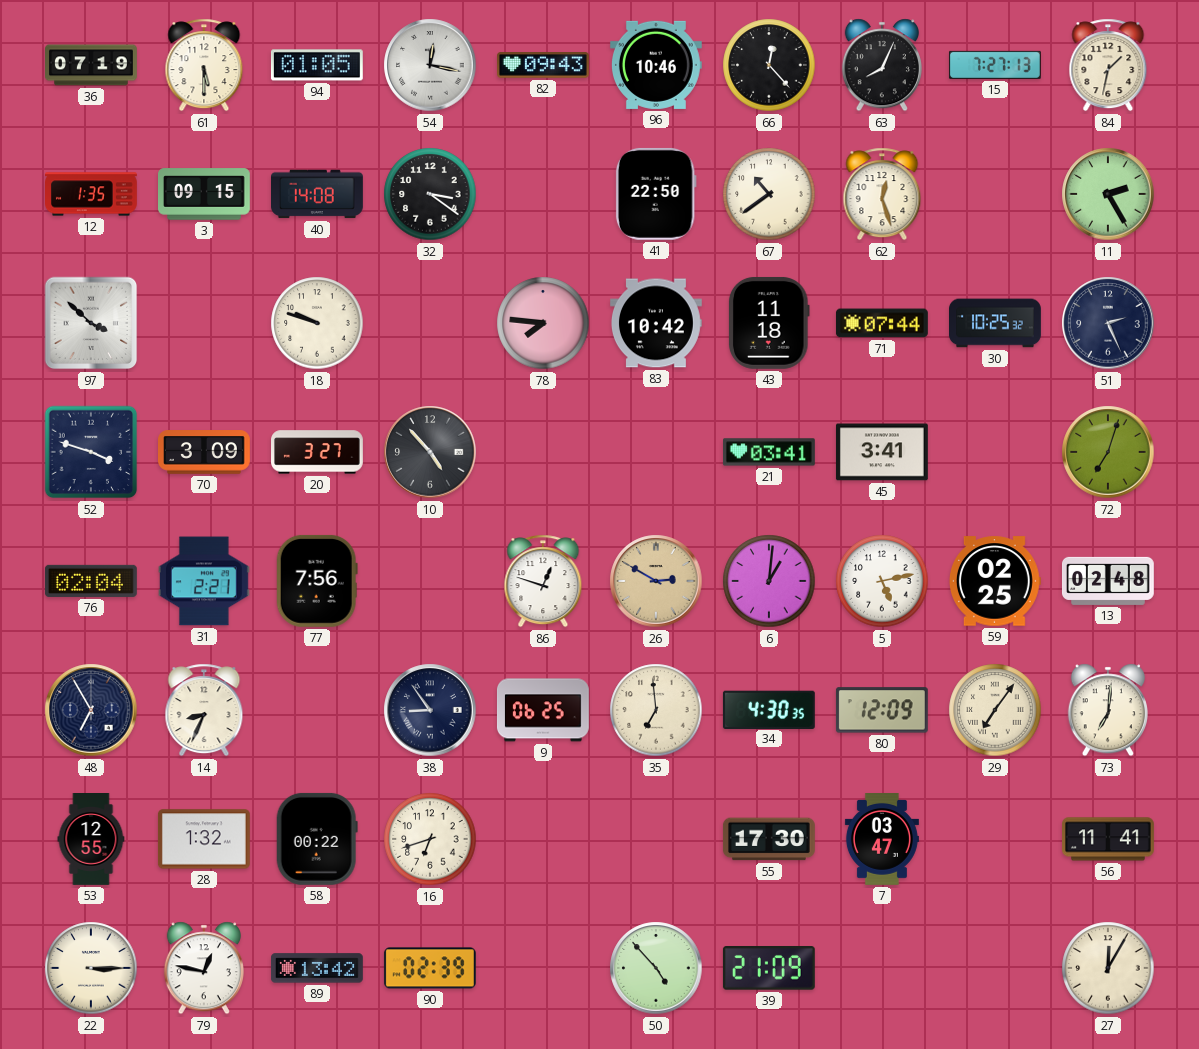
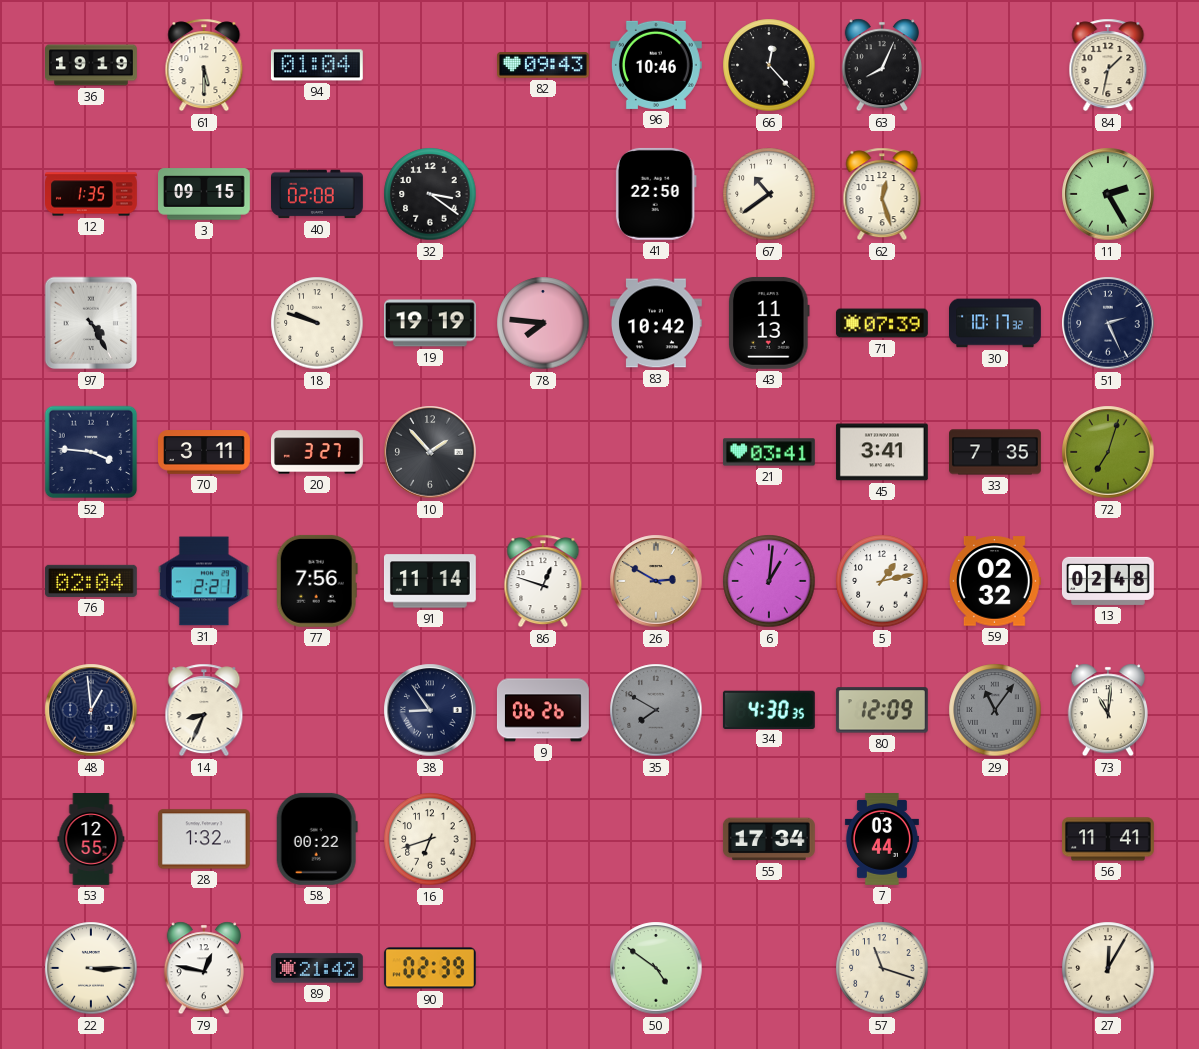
36: 07:19 -> 19:19
94: 01:05 -> 01:04
54: 12:17 -> none
15: 7:27 -> none
40: 14:08 -> 02:08
97: 3:52 -> 4:25
19: none -> 19:19
43: 11:18 -> 11:13
71: 07:44 -> 07:39
30: 10:25 -> 10:17
52: 3:48 -> 3:46
70: 3:09 -> 3:11
10: 4:53 -> 1:53
33: none -> 7:35
91: none -> 11:14
5: 5:13 -> 1:13
59: 02:25 -> 02:32
48: 6:55 -> 12:59
9: 06:25 -> 06:26
35: 6:59 -> 7:50
35 dial: cream -> grey
29: 7:06 -> 11:06
29 dial: cream -> grey
73: 7:01 -> 11:01
55: 17:30 -> 17:34
7: 03:47 -> 03:44
89: 13:42 -> 21:42
50: 4:53 -> 4:51
39: 21:09 -> none
57: none -> 11:18
